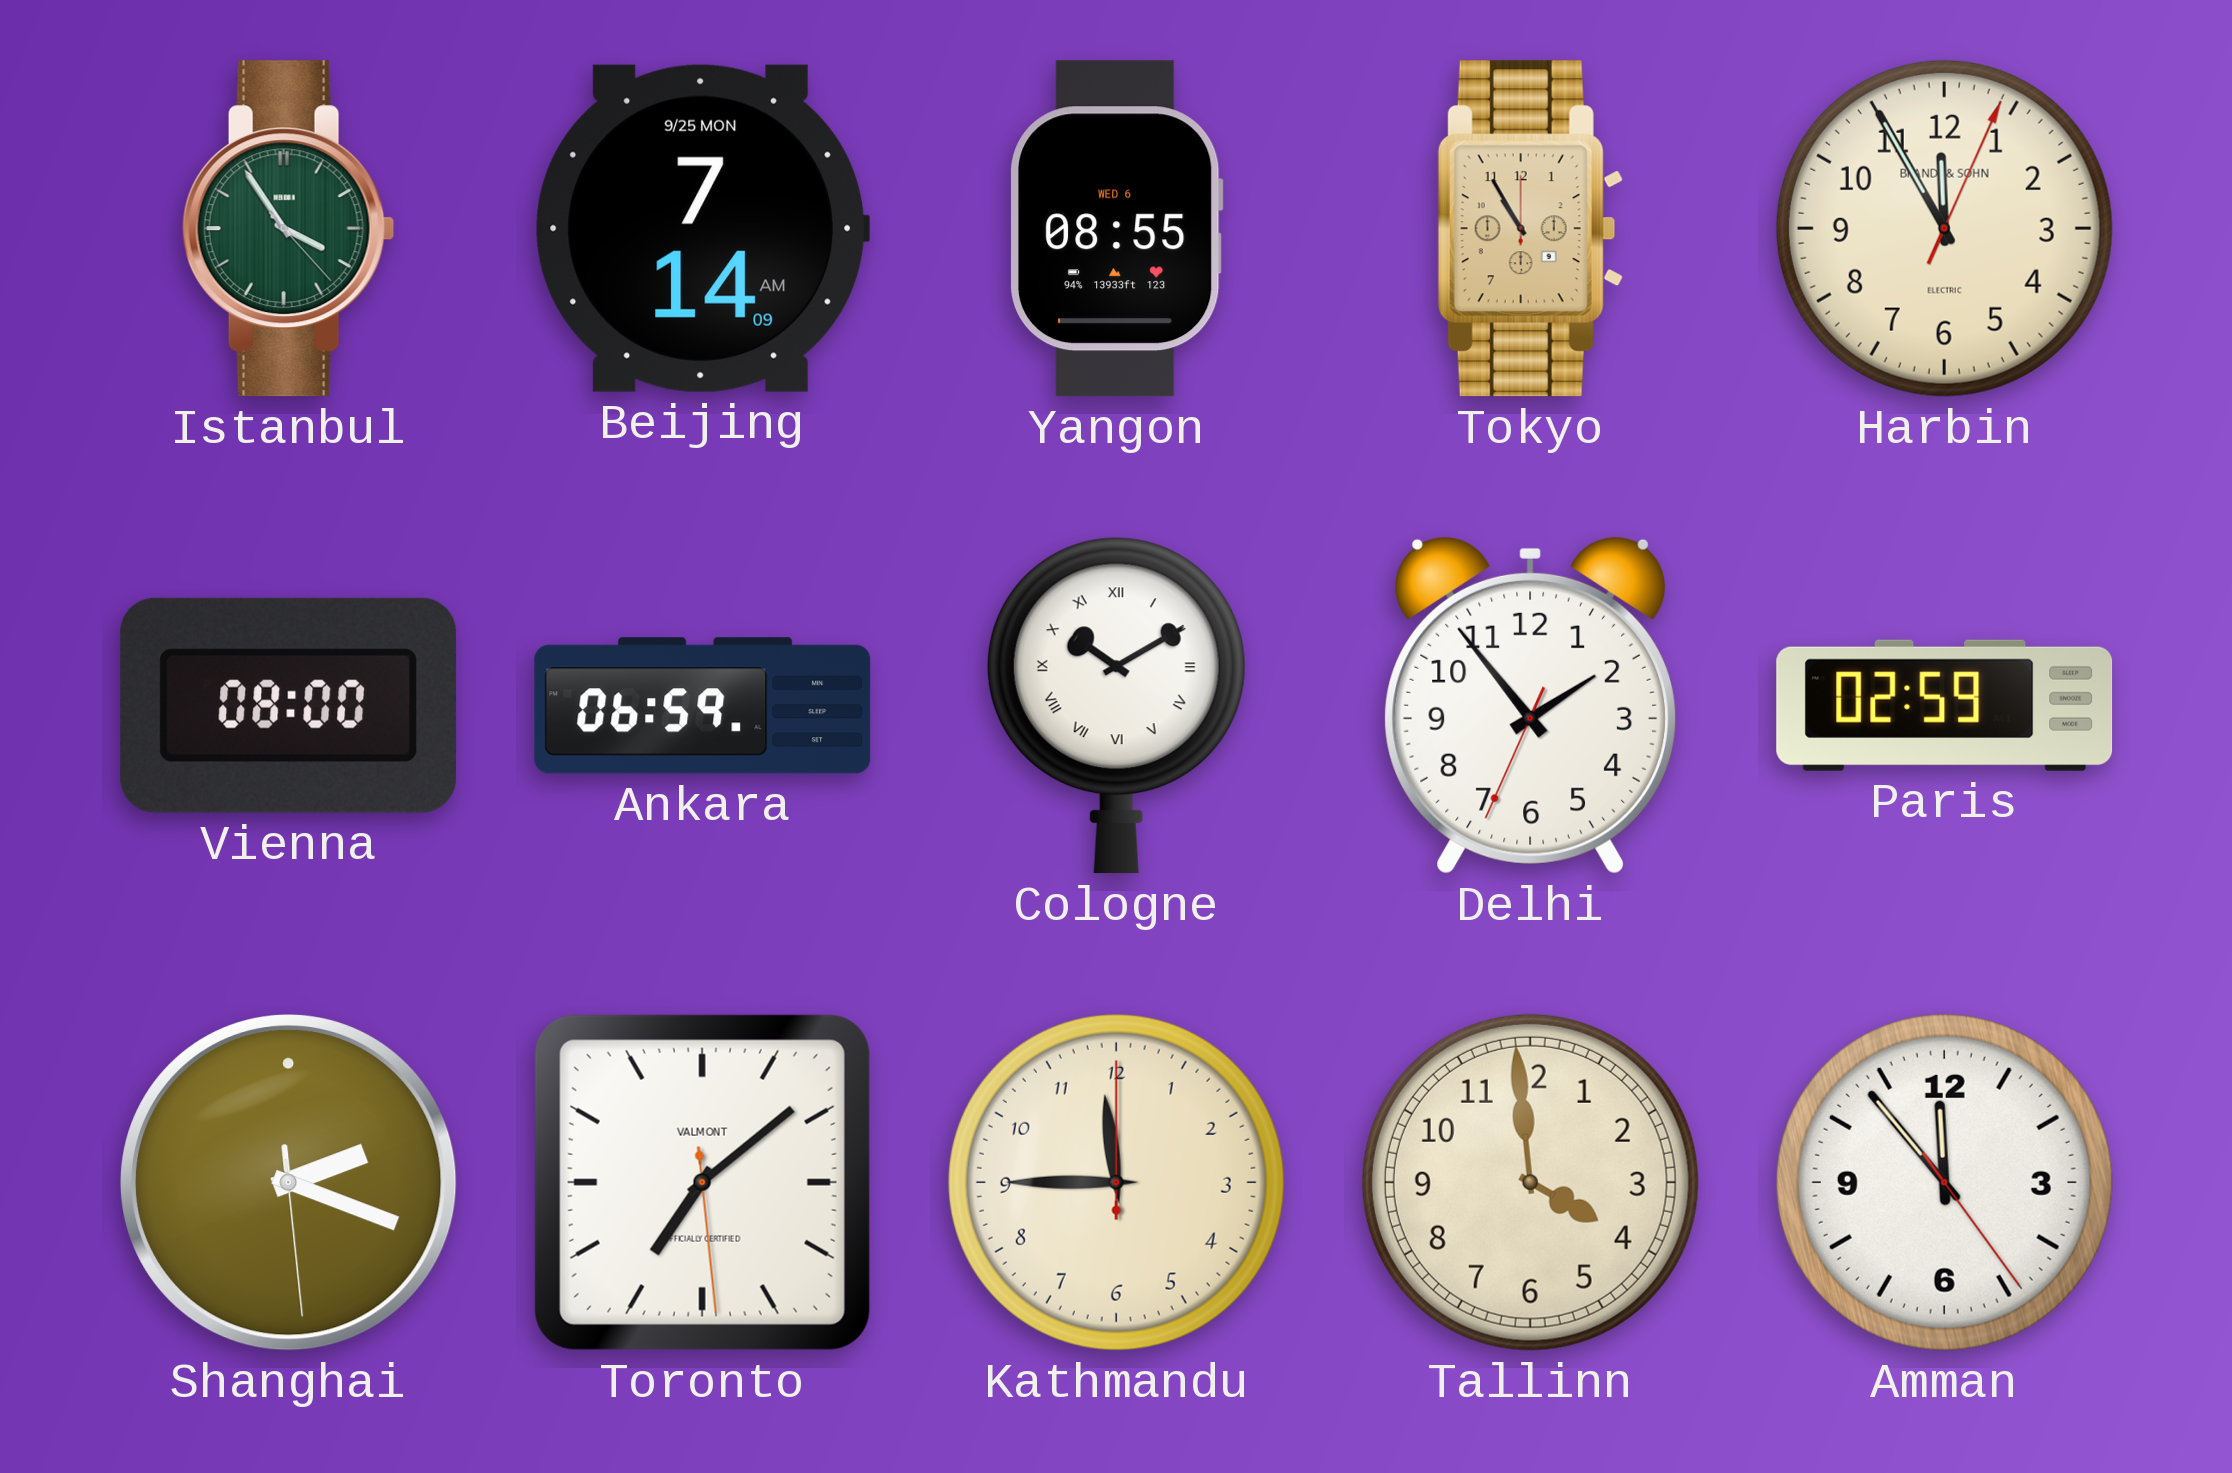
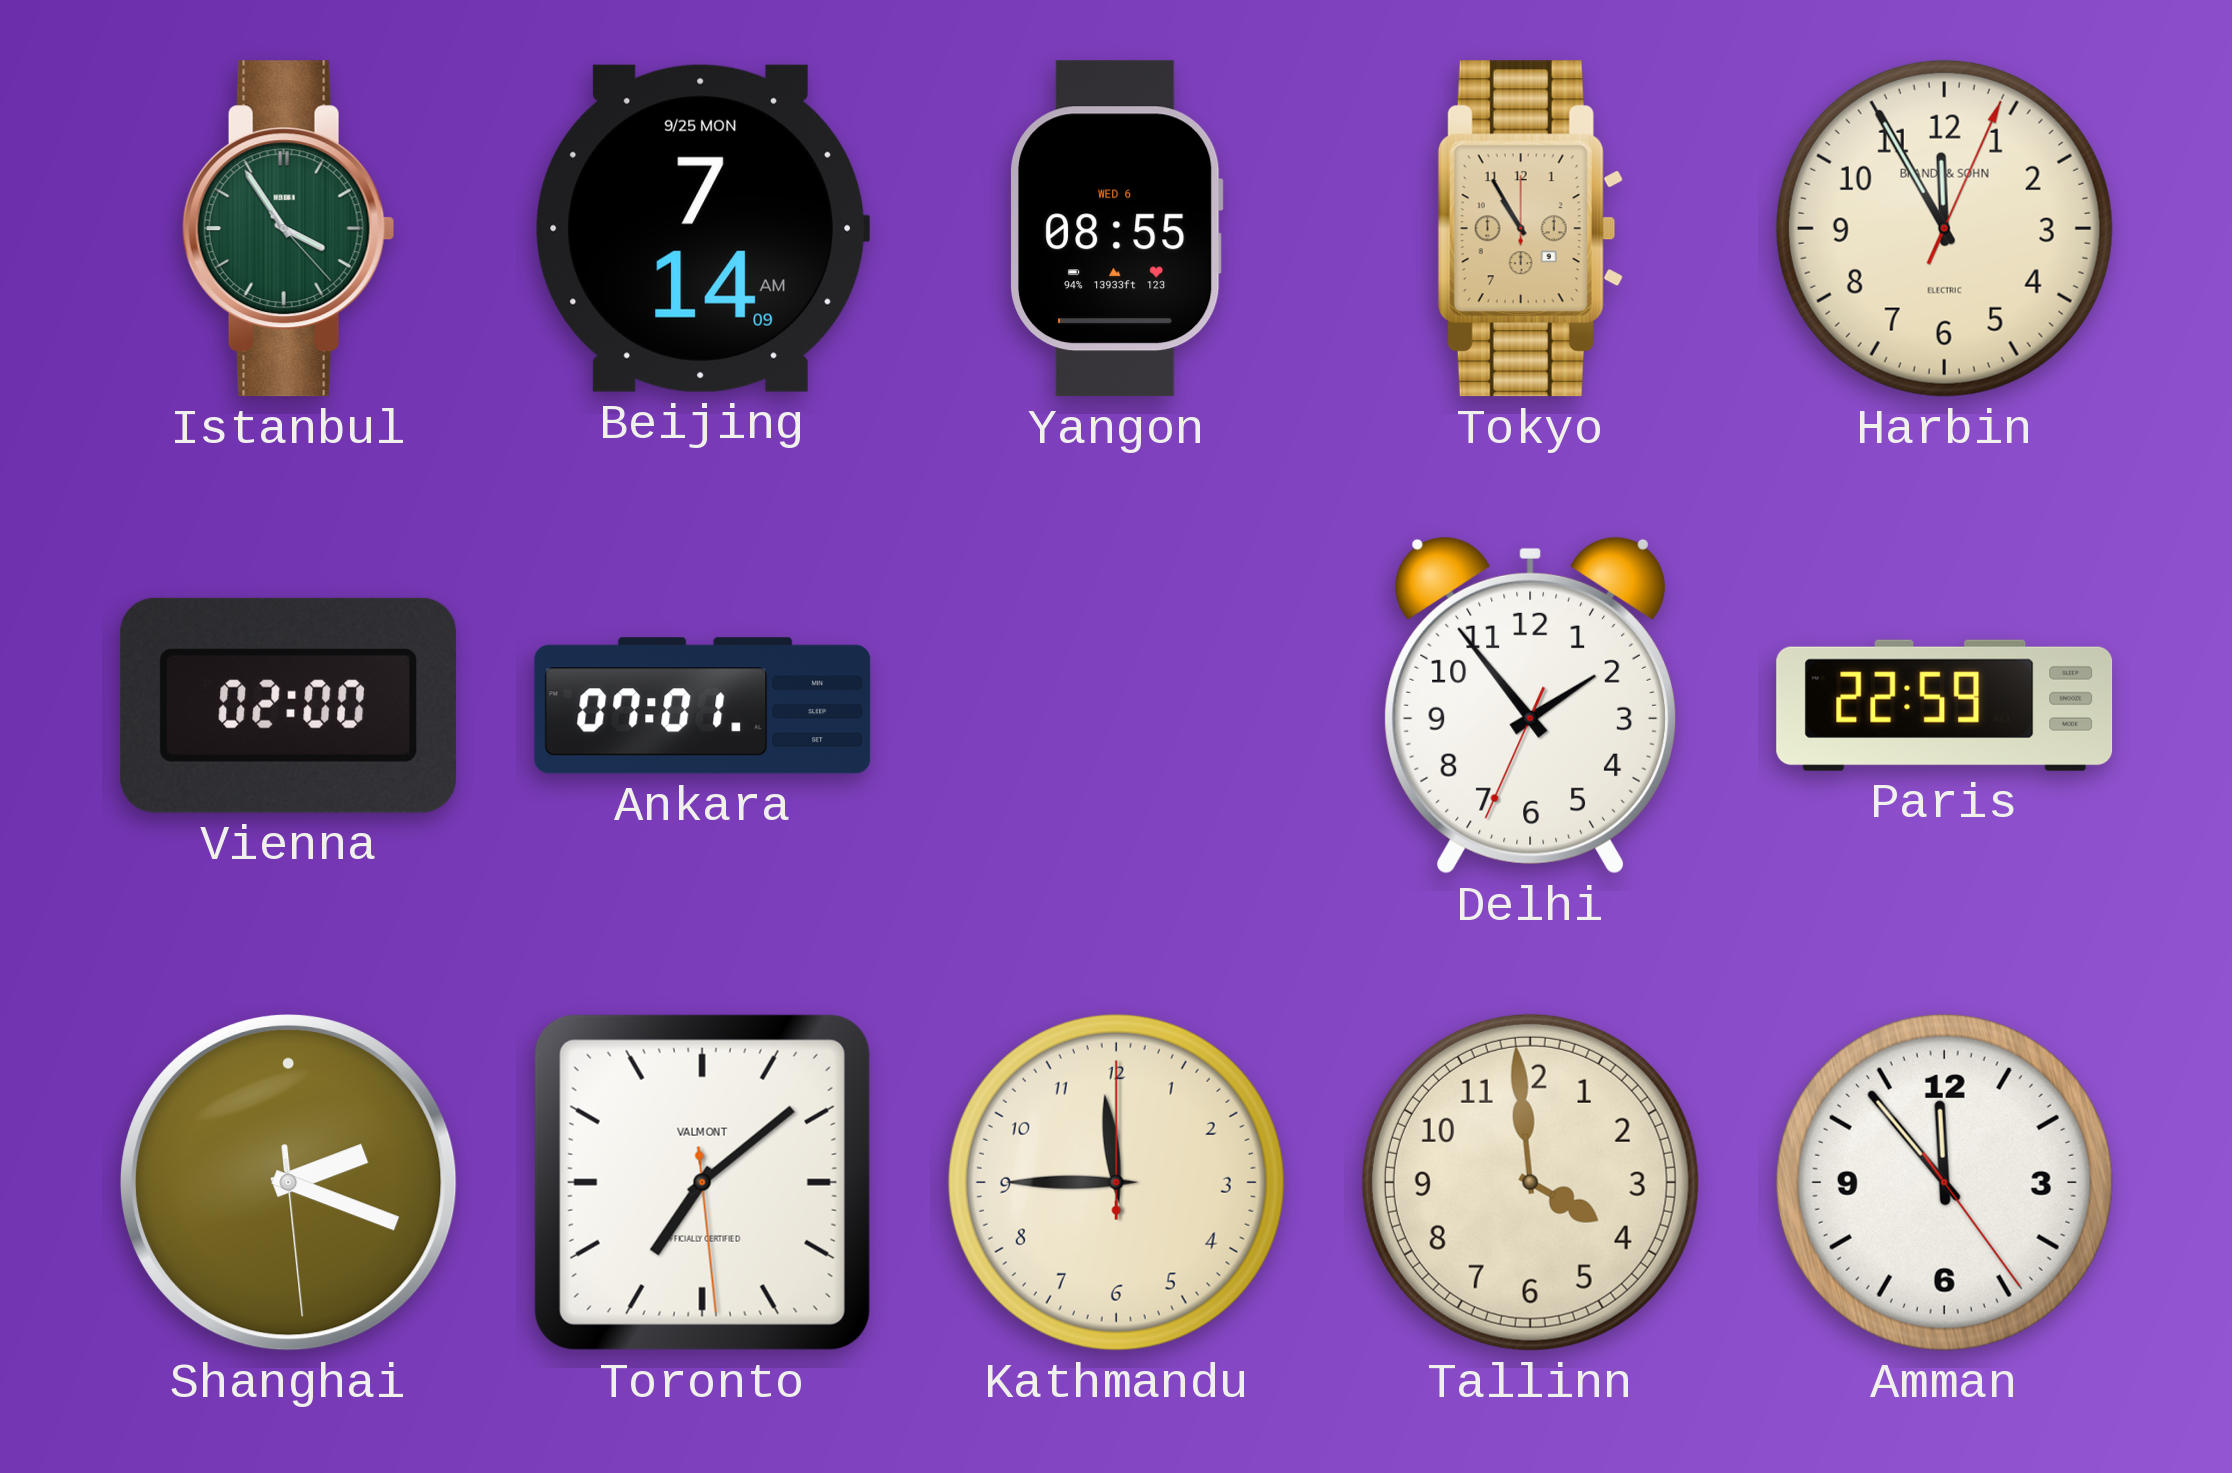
Vienna: 08:00 -> 02:00
Ankara: 06:59 -> 07:01
Cologne: 10:10 -> none
Paris: 02:59 -> 22:59
